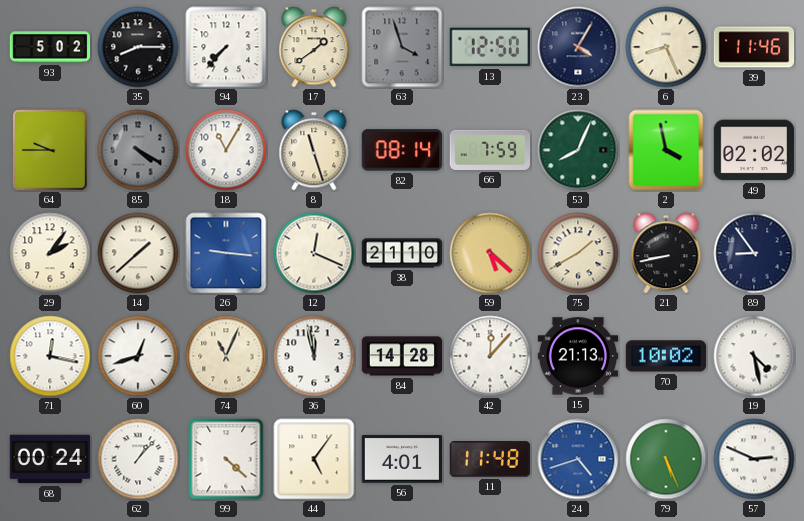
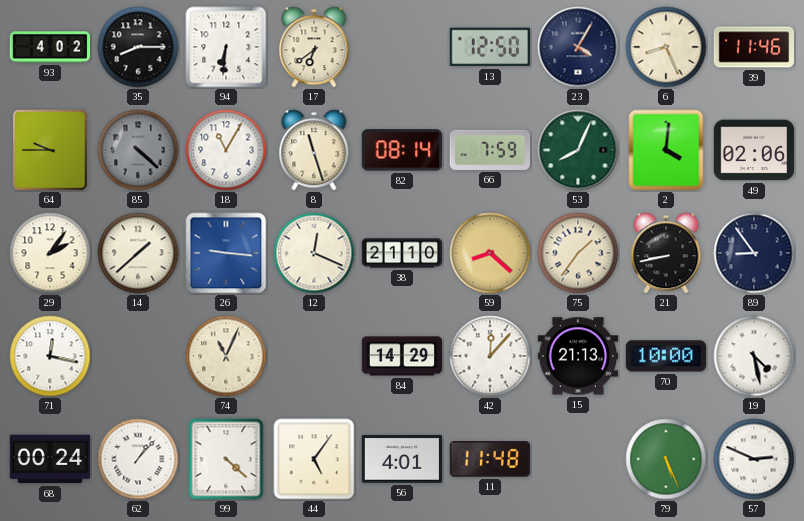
93: 5:02 -> 4:02
94: 7:37 -> 6:31
17: 1:39 -> 6:39
63: 3:57 -> none
85: 4:20 -> 4:22
2: 3:58 -> 4:01
49: 02:02 -> 02:06
59: 5:22 -> 8:22
75: 1:40 -> 1:36
60: 12:42 -> none
36: 11:58 -> none
84: 14:28 -> 14:29
70: 10:02 -> 10:00
24: 4:42 -> none
